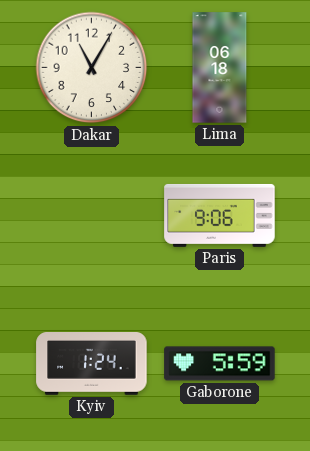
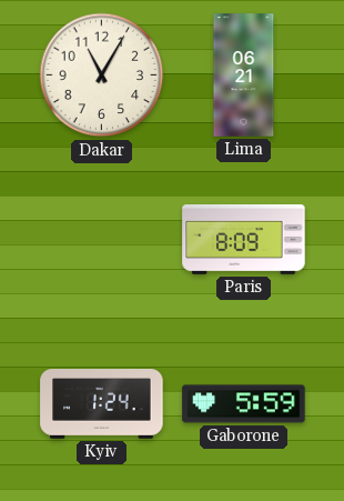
Lima: 06:18 -> 06:21
Paris: 9:06 -> 8:09
